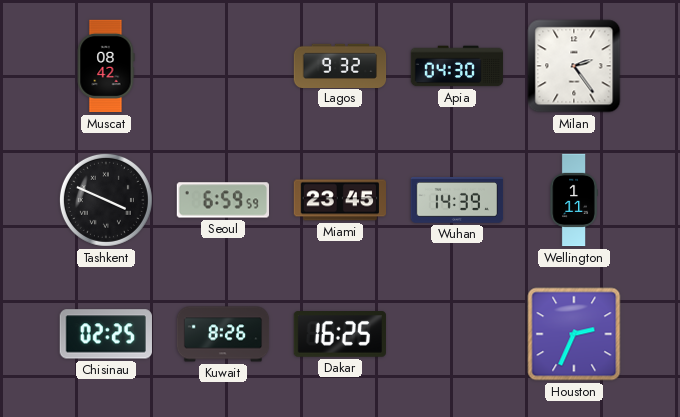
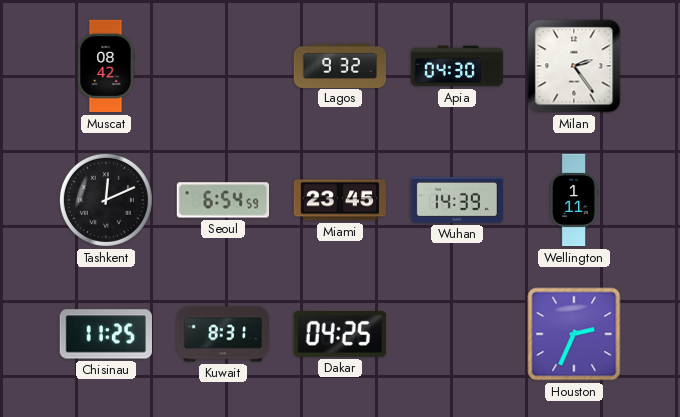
Tashkent: 3:49 -> 12:11
Seoul: 6:59 -> 6:54
Chisinau: 02:25 -> 11:25
Kuwait: 8:26 -> 8:31
Dakar: 16:25 -> 04:25
